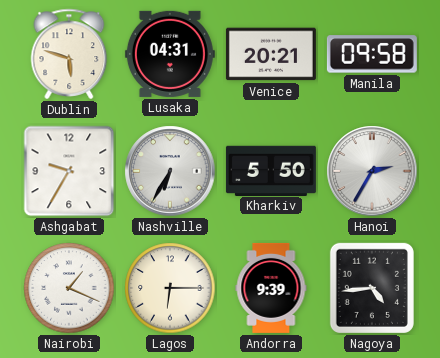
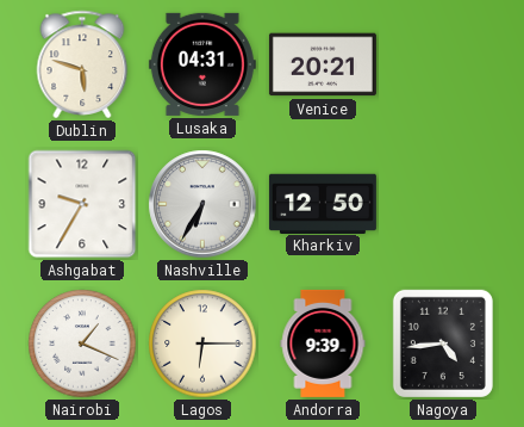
Manila: 09:58 -> none
Kharkiv: 5:50 -> 12:50
Hanoi: 2:35 -> none
